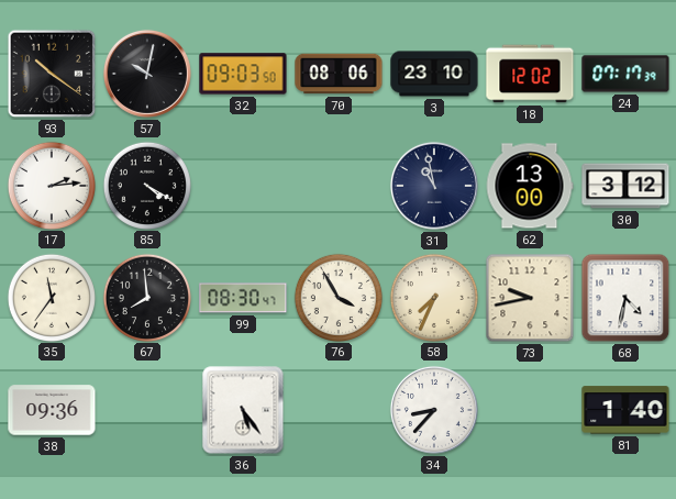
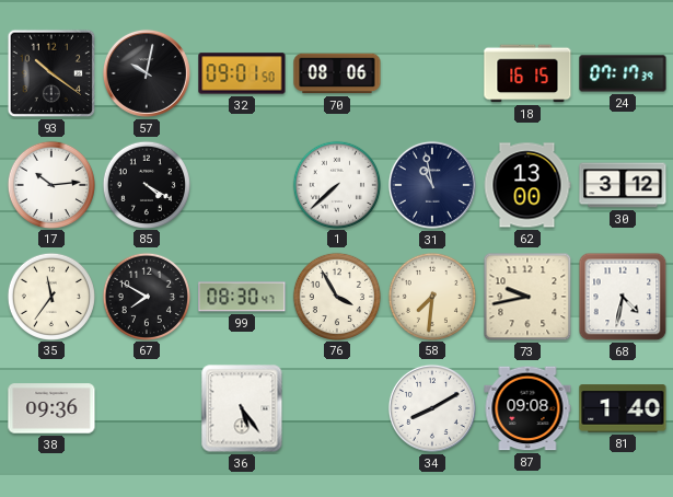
32: 09:03 -> 09:01
3: 23:10 -> none
18: 12:02 -> 16:15
17: 2:14 -> 10:14
1: none -> 7:38
67: 7:59 -> 7:50
58: 7:34 -> 7:31
34: 8:37 -> 8:10
87: none -> 09:08
